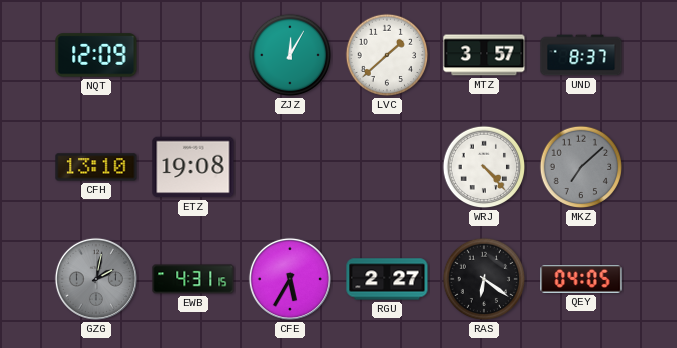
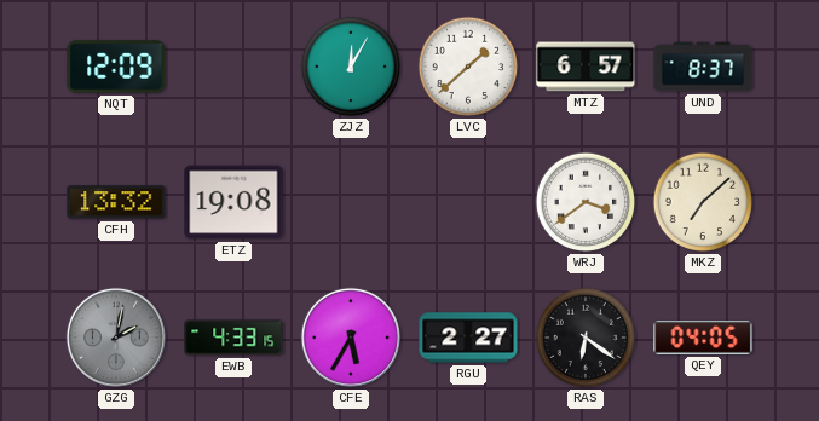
MTZ: 3:57 -> 6:57
CFH: 13:10 -> 13:32
WRJ: 4:23 -> 3:39
MKZ dial: grey -> cream
EWB: 4:31 -> 4:33
